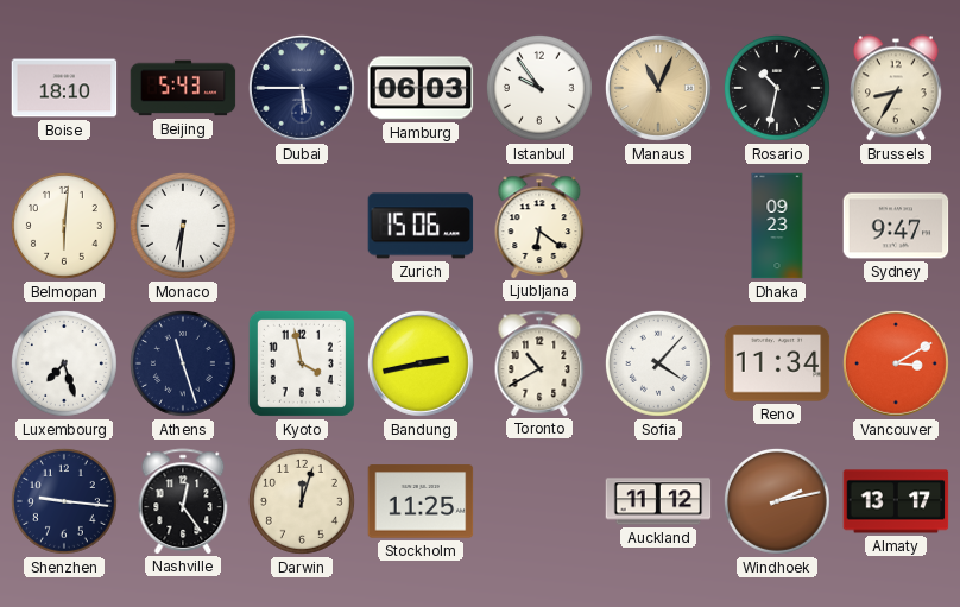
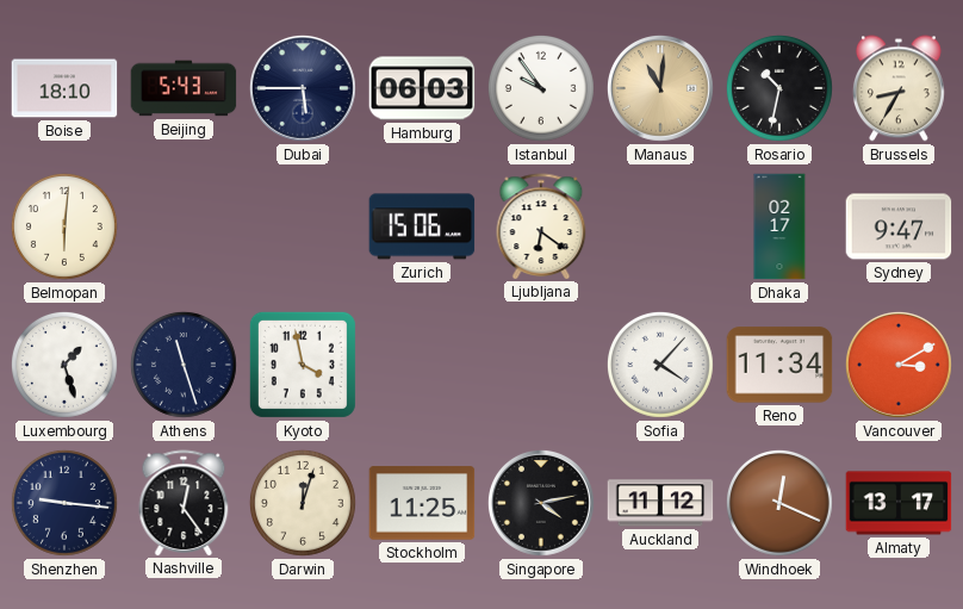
Manaus: 11:04 -> 11:01
Monaco: 6:31 -> none
Dhaka: 09:23 -> 02:17
Luxembourg: 7:27 -> 1:27
Bandung: 2:43 -> none
Toronto: 10:40 -> none
Singapore: none -> 4:13
Windhoek: 2:13 -> 12:19
